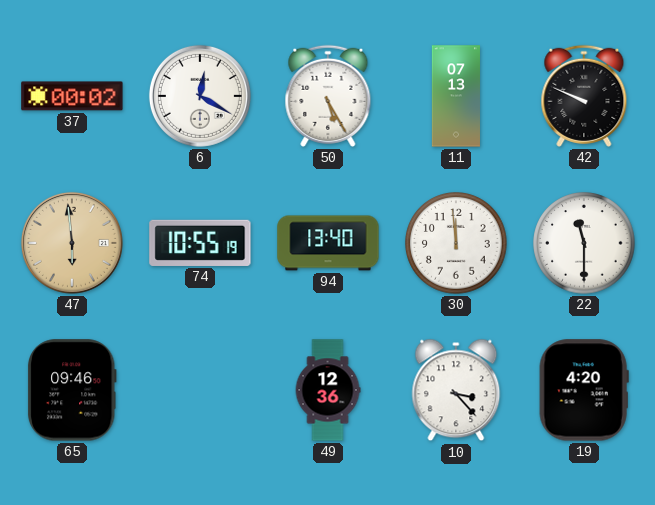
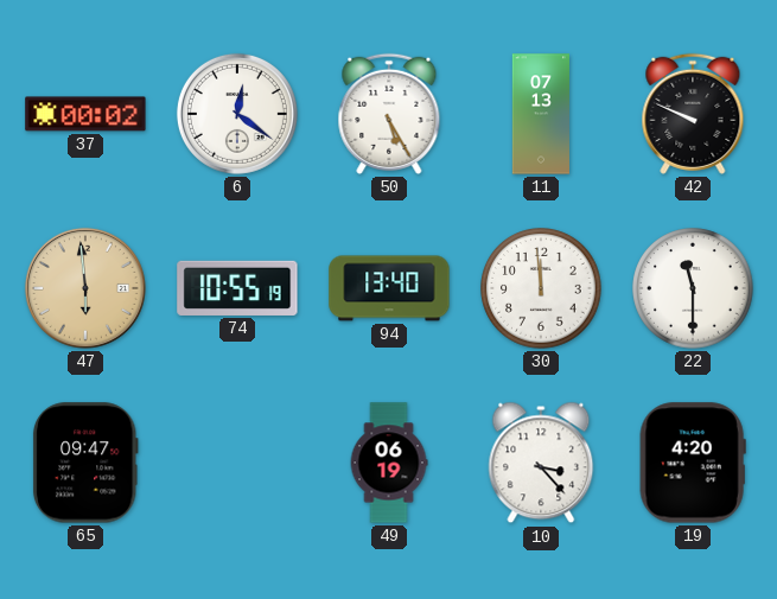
6: 12:20 -> 12:21
65: 09:46 -> 09:47
49: 12:36 -> 06:19
